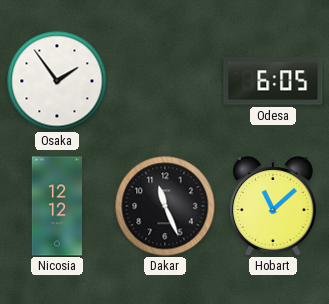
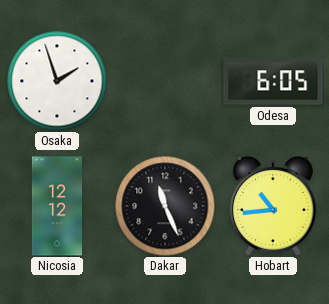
Osaka: 1:54 -> 1:57
Hobart: 11:08 -> 10:44
